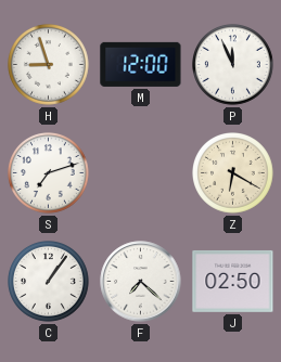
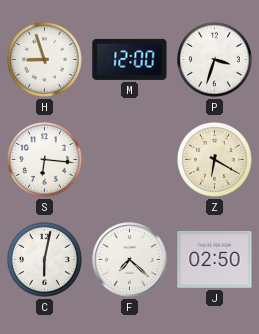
P: 11:56 -> 3:33
S: 7:12 -> 6:16
C: 1:06 -> 6:02
